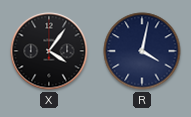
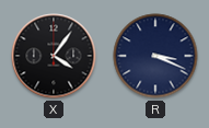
R: 4:02 -> 3:19
